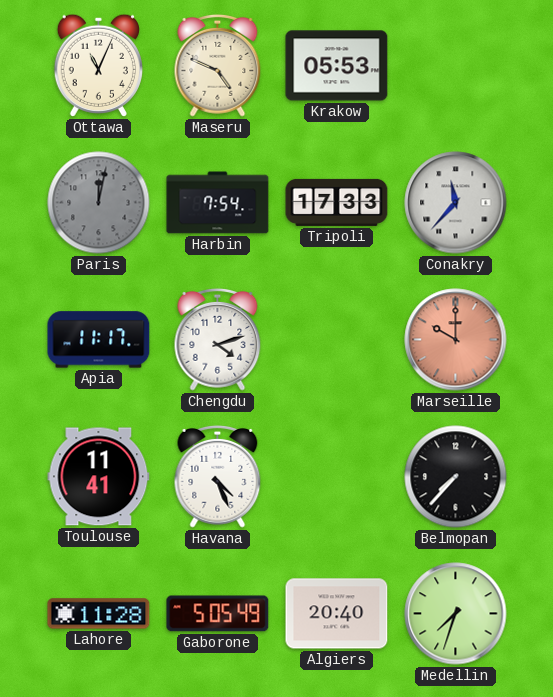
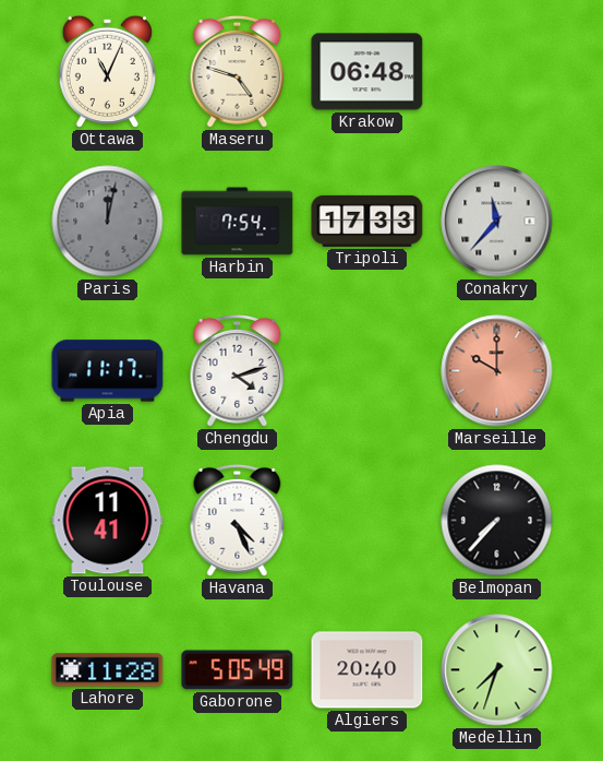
Maseru: 4:49 -> 4:48
Krakow: 05:53 -> 06:48
